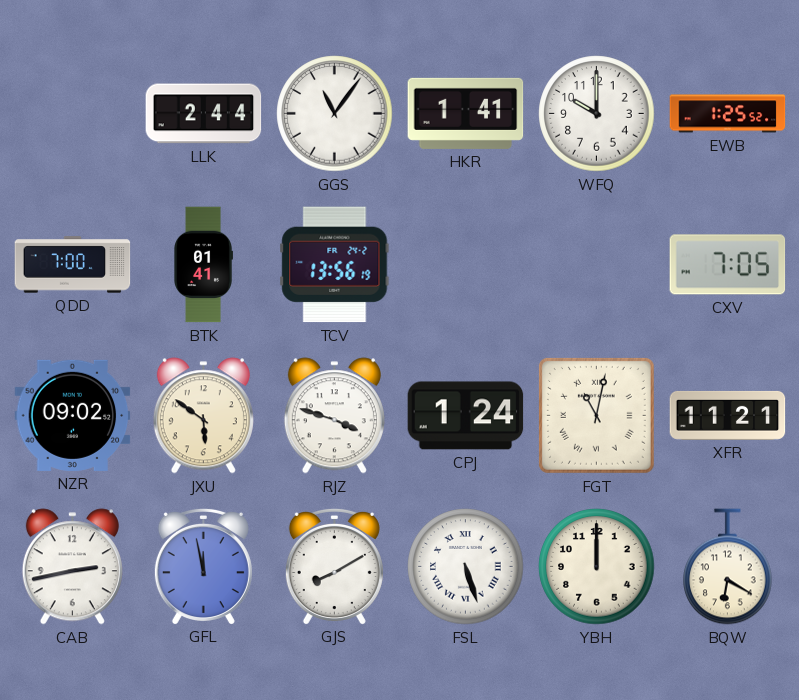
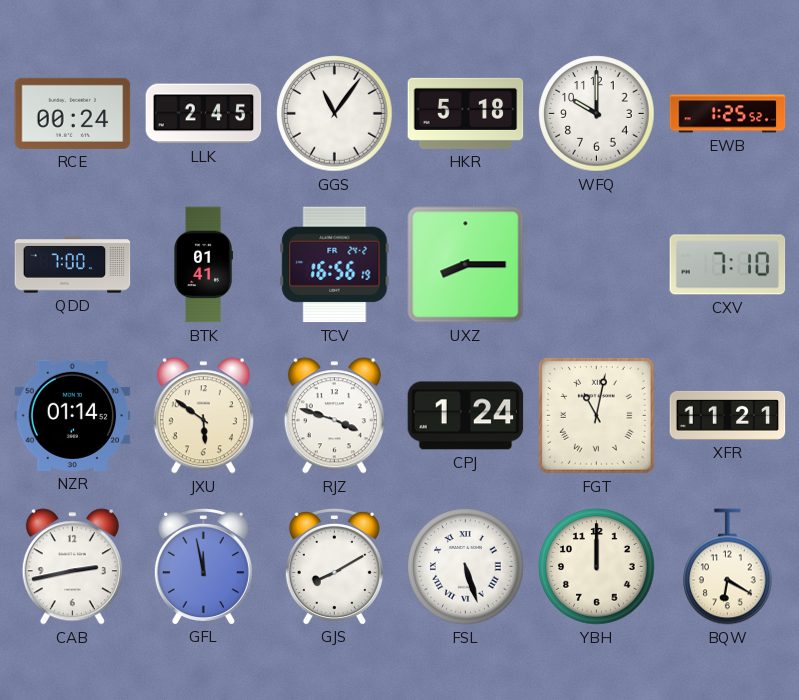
RCE: none -> 00:24
LLK: 2:44 -> 2:45
HKR: 1:41 -> 5:18
TCV: 13:56 -> 16:56
UXZ: none -> 8:15
CXV: 7:05 -> 7:10
NZR: 09:02 -> 01:14
